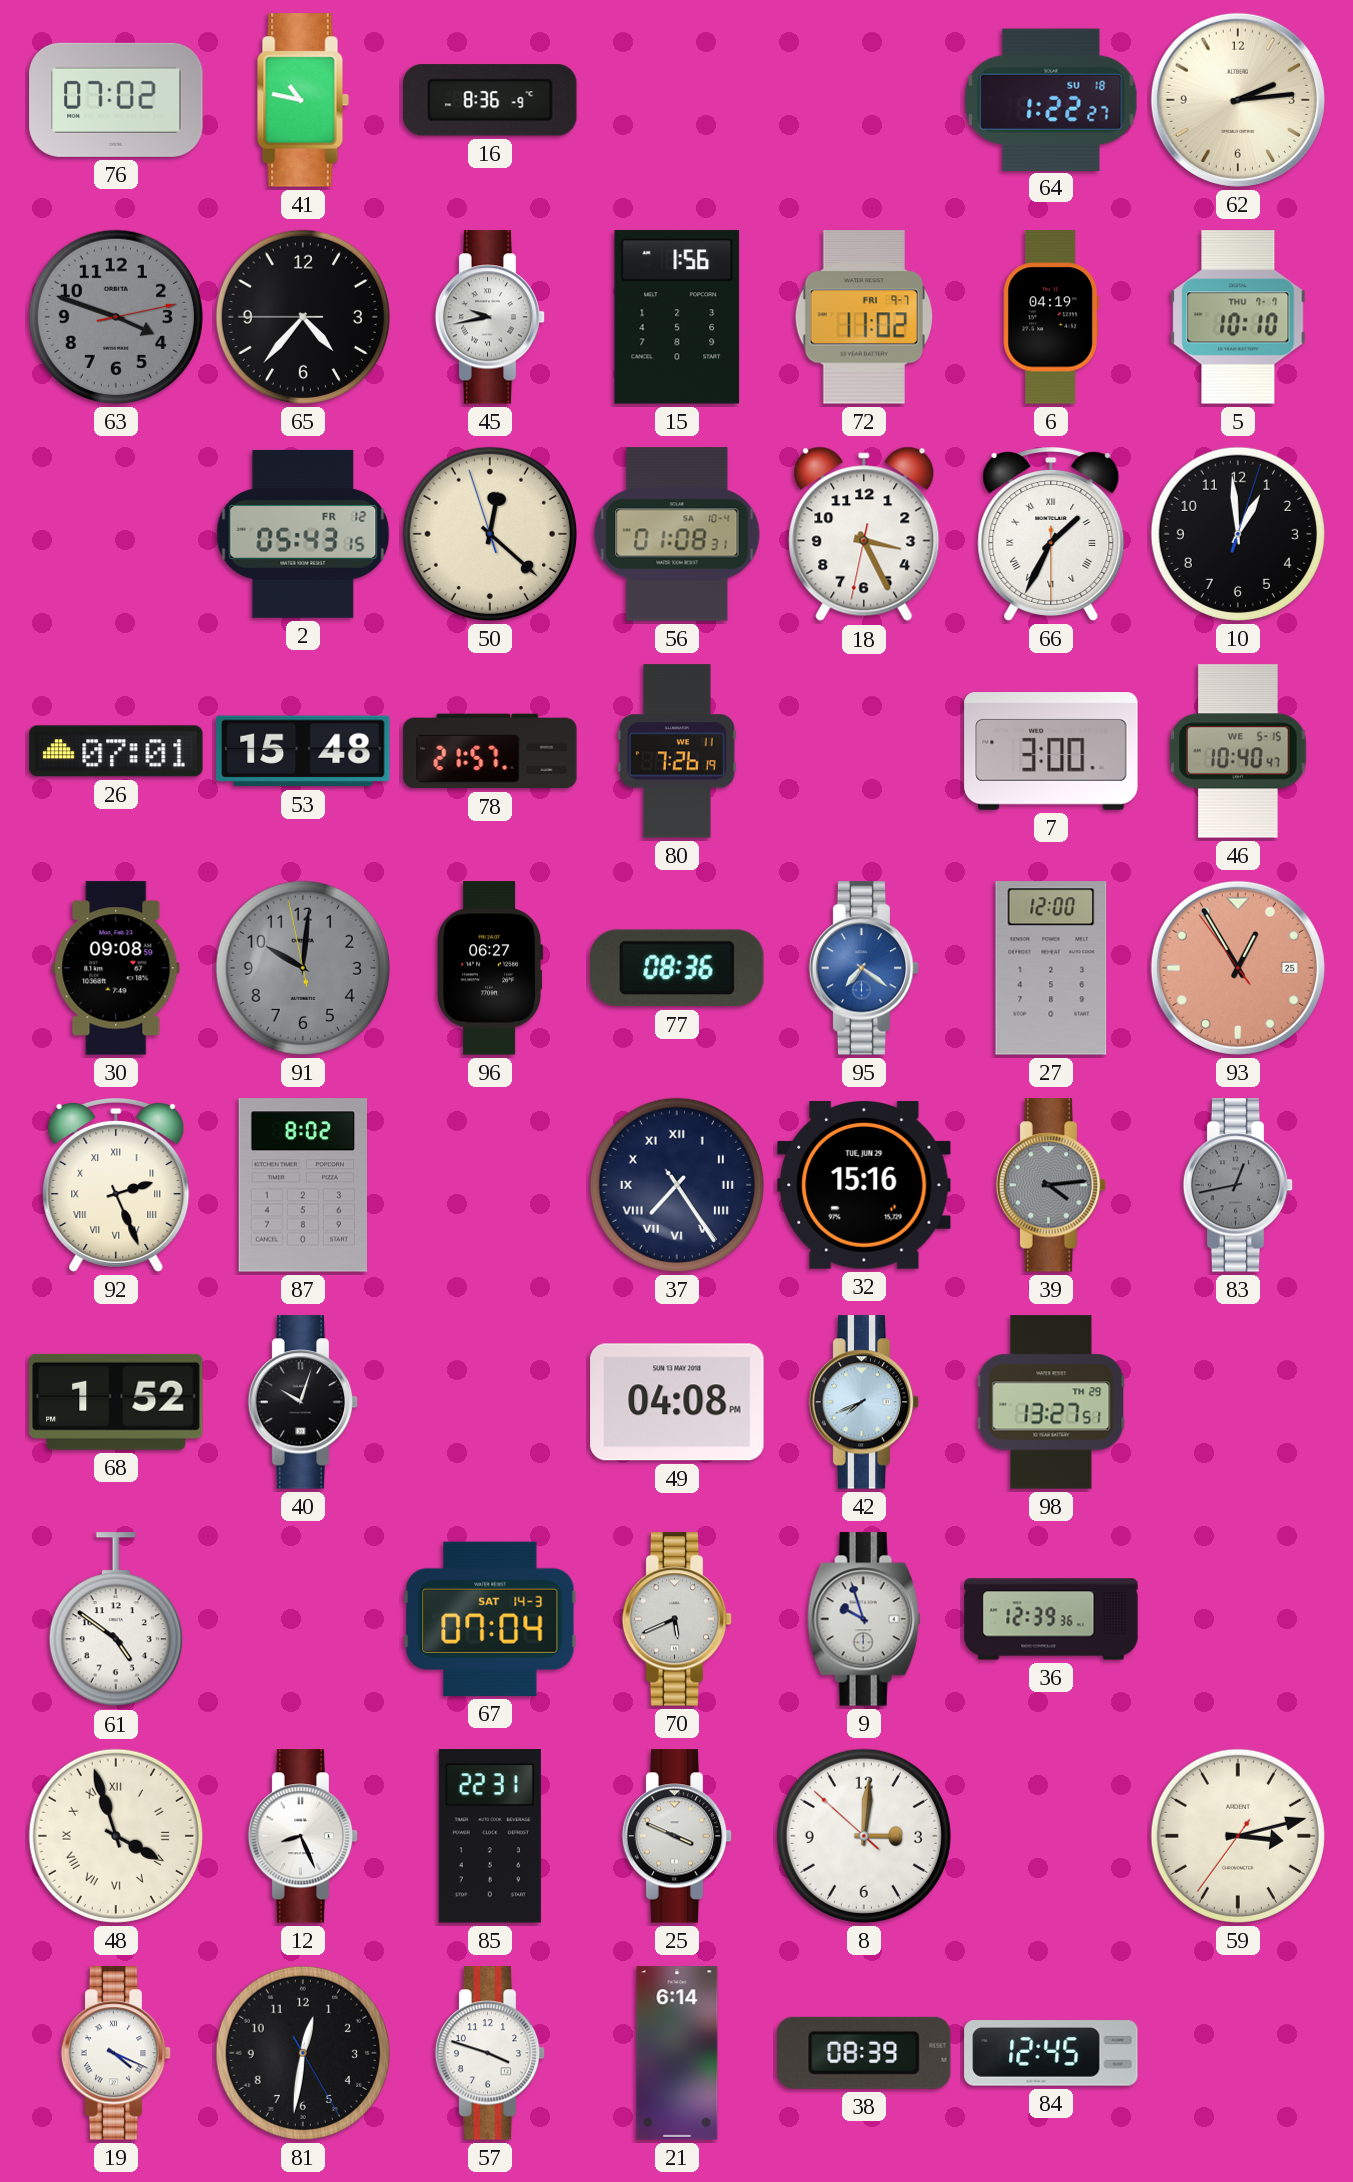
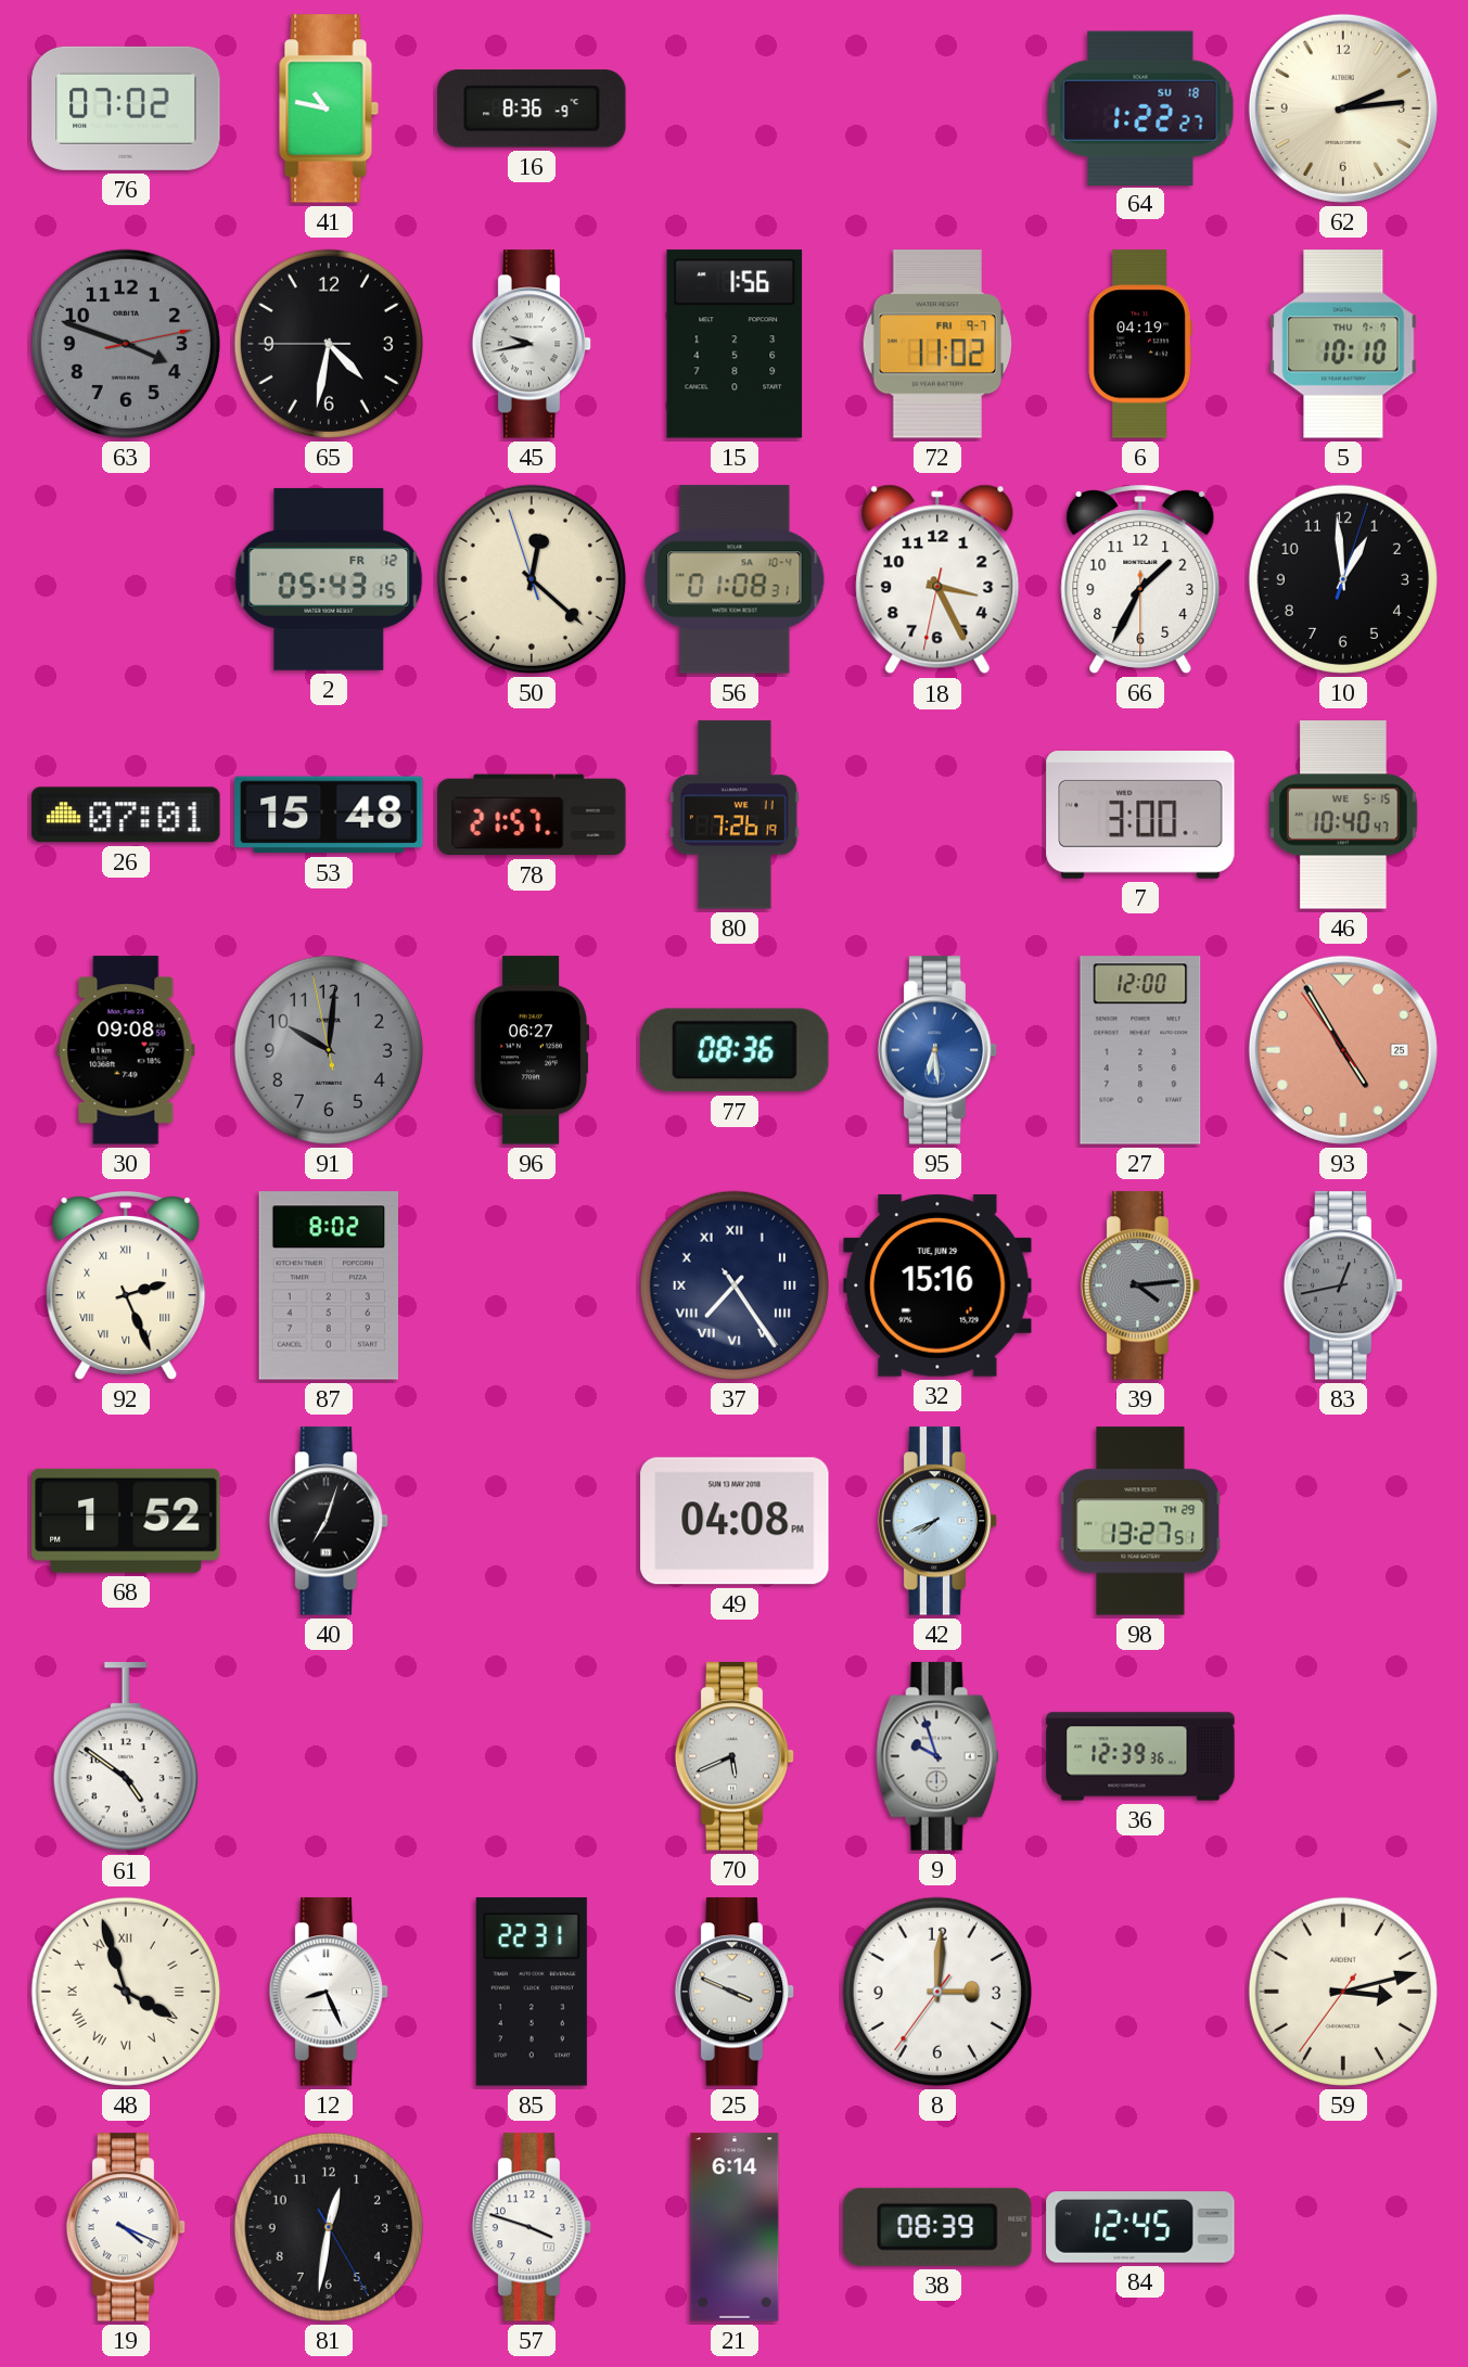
65: 4:36 -> 4:31
66 numerals: Roman -> Arabic
95: 7:21 -> 6:29
93: 12:54 -> 4:54
40: 10:03 -> 7:03
67: 07:04 -> none
8: 3:00:52 -> 3:00:36
